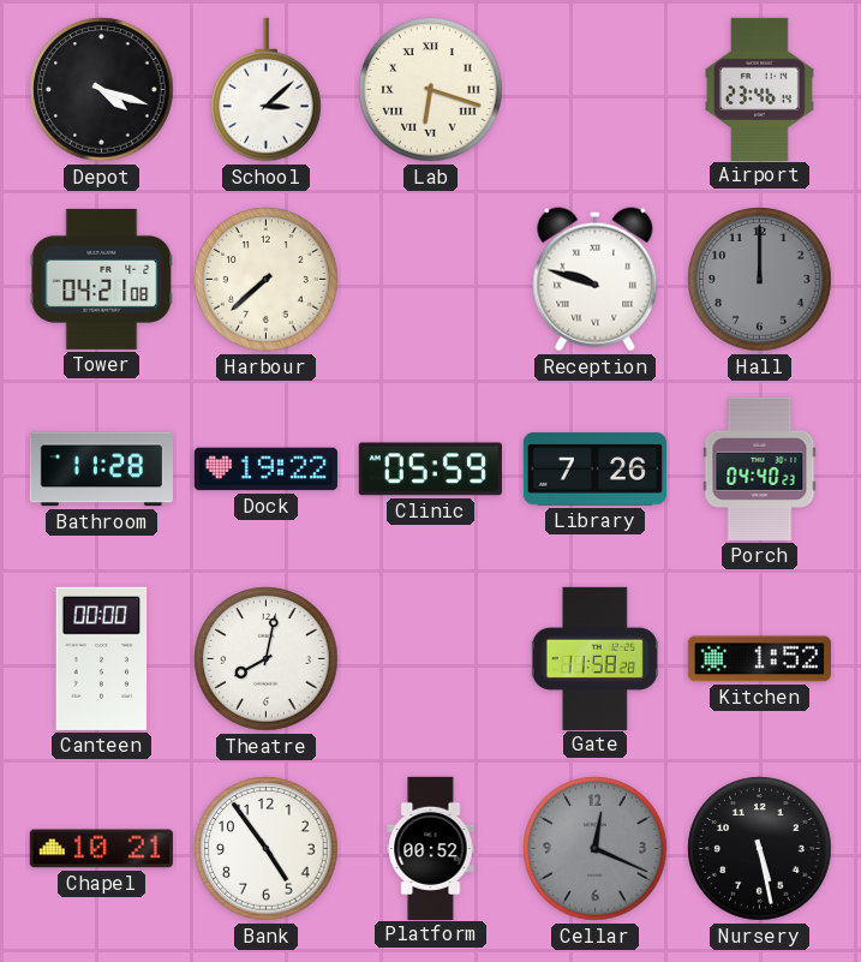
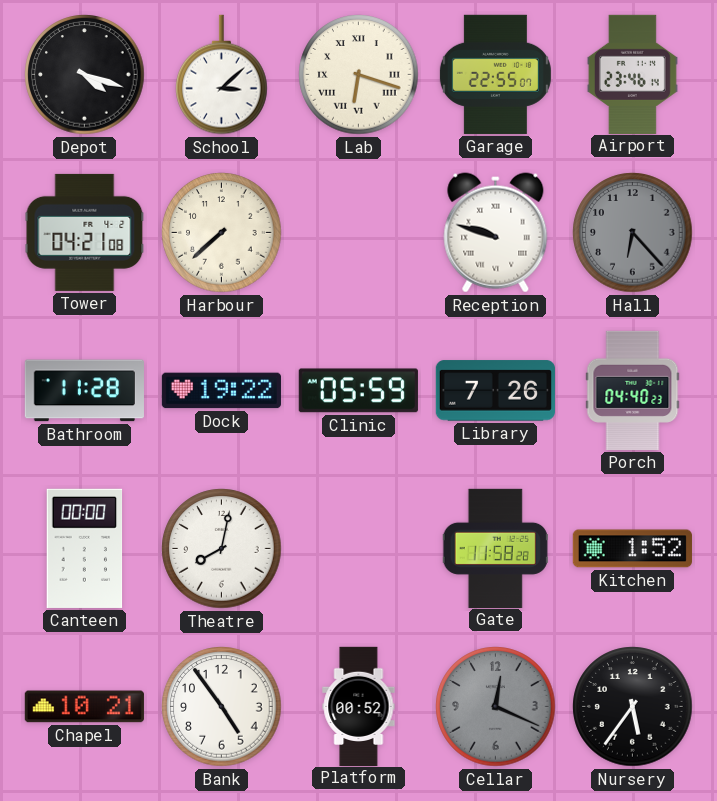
Garage: none -> 22:55
Hall: 12:00 -> 6:23
Nursery: 5:28 -> 5:36
